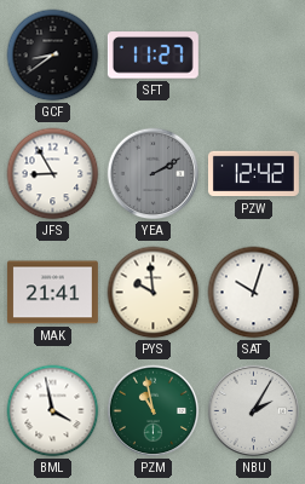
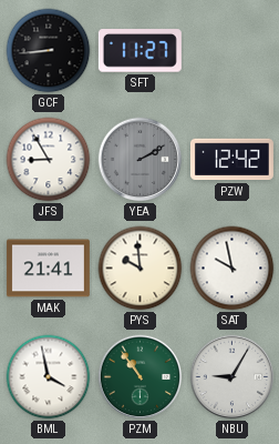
GCF: 8:39 -> 8:44
SAT: 10:03 -> 9:58
PZM: 10:58 -> 10:54
NBU: 2:05 -> 9:05
